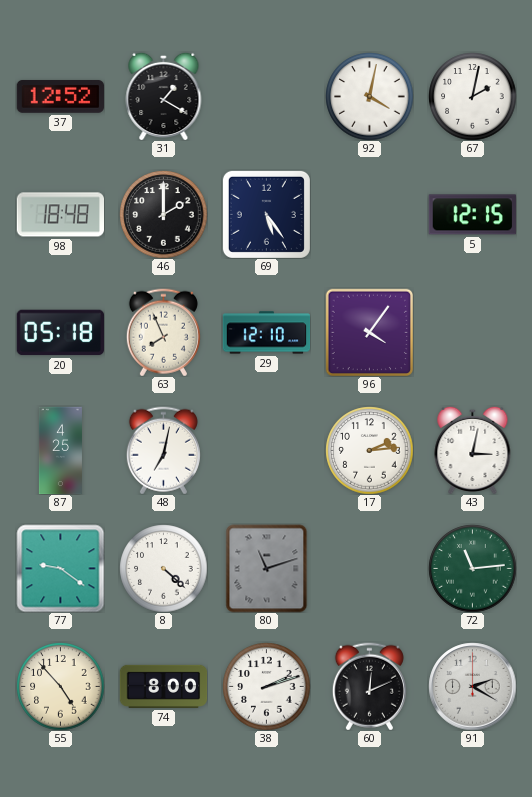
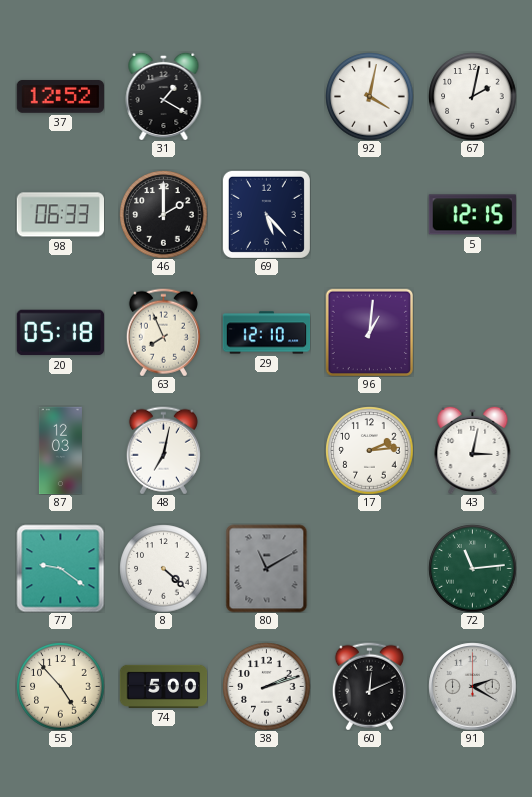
98: 18:48 -> 06:33
69: 5:24 -> 5:23
96: 4:06 -> 1:01
87: 4:25 -> 12:03
80: 11:12 -> 11:10
74: 8:00 -> 5:00
